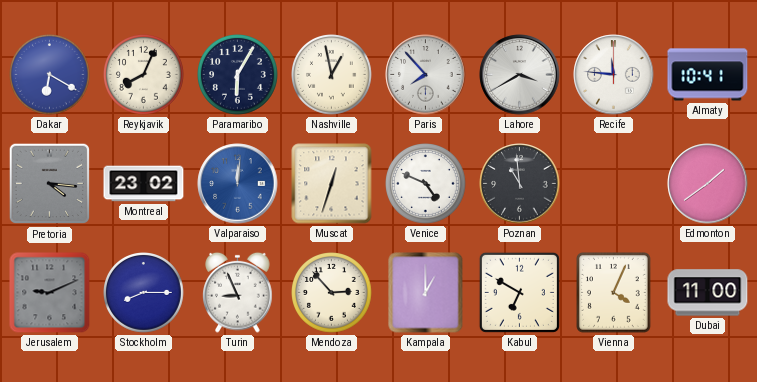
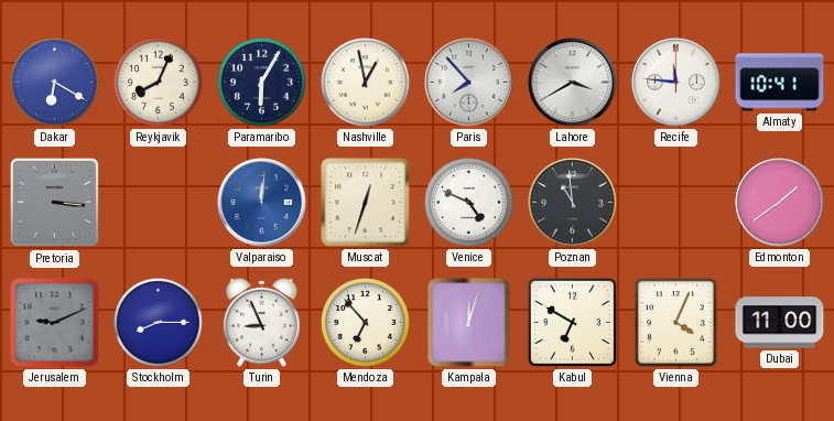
Pretoria: 4:16 -> 3:16
Montreal: 23:02 -> none
Mendoza: 2:53 -> 6:53
Kampala: 1:00 -> 12:03
